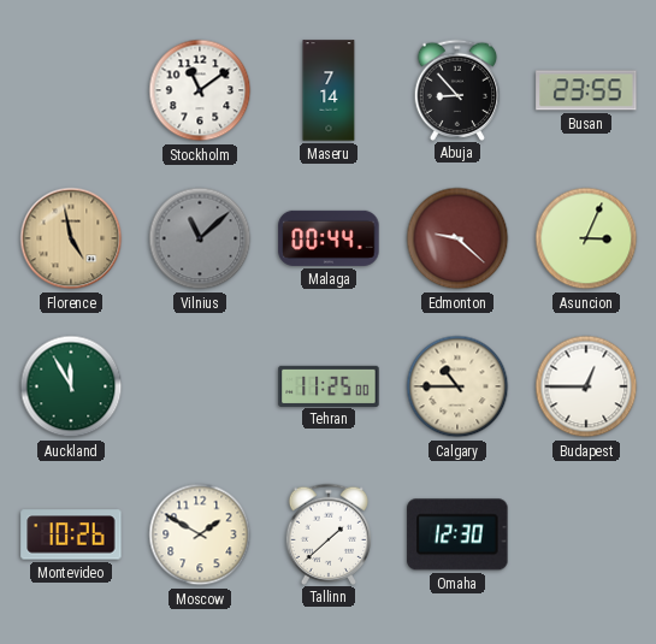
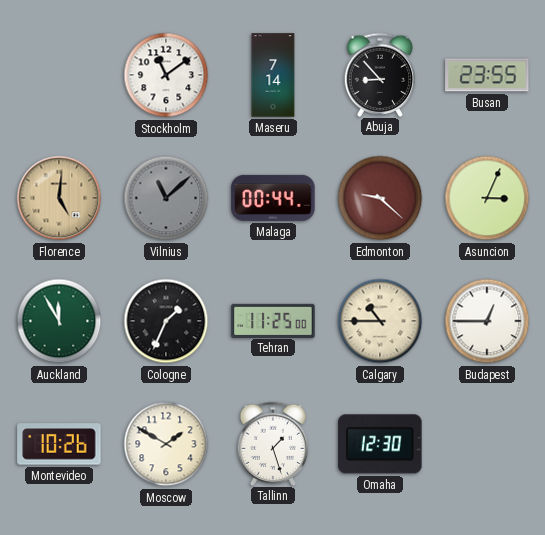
Florence: 4:58 -> 5:01
Cologne: none -> 1:34
Tallinn: 1:38 -> 1:27
